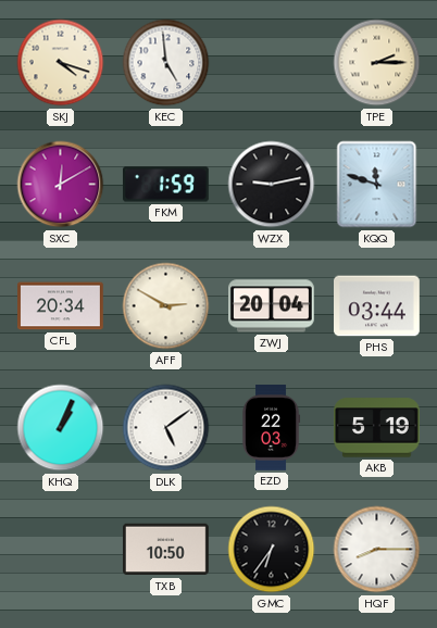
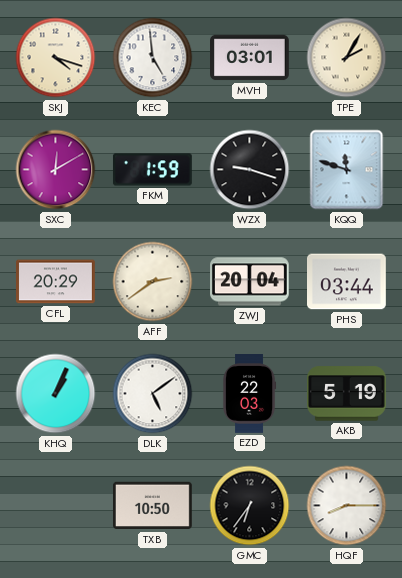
MVH: none -> 03:01
TPE: 2:15 -> 2:05
WZX: 9:13 -> 9:18
CFL: 20:34 -> 20:29
AFF: 2:50 -> 2:39
